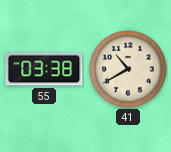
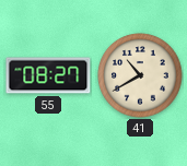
55: 03:38 -> 08:27
